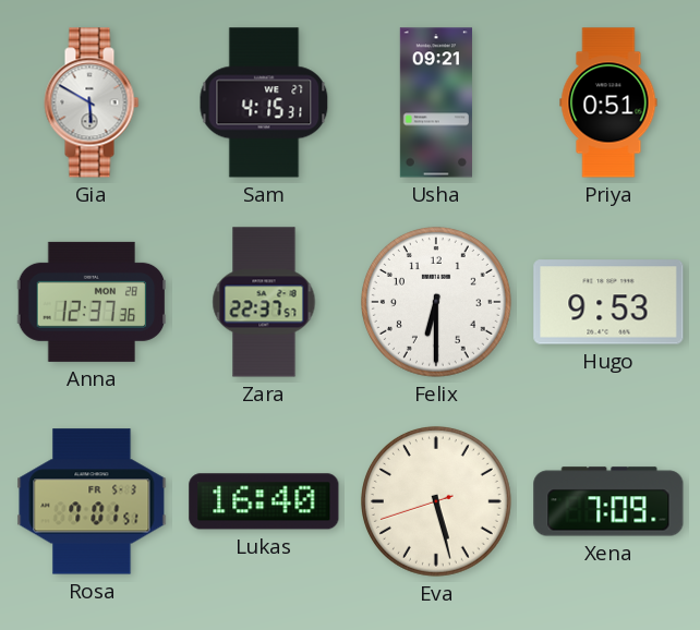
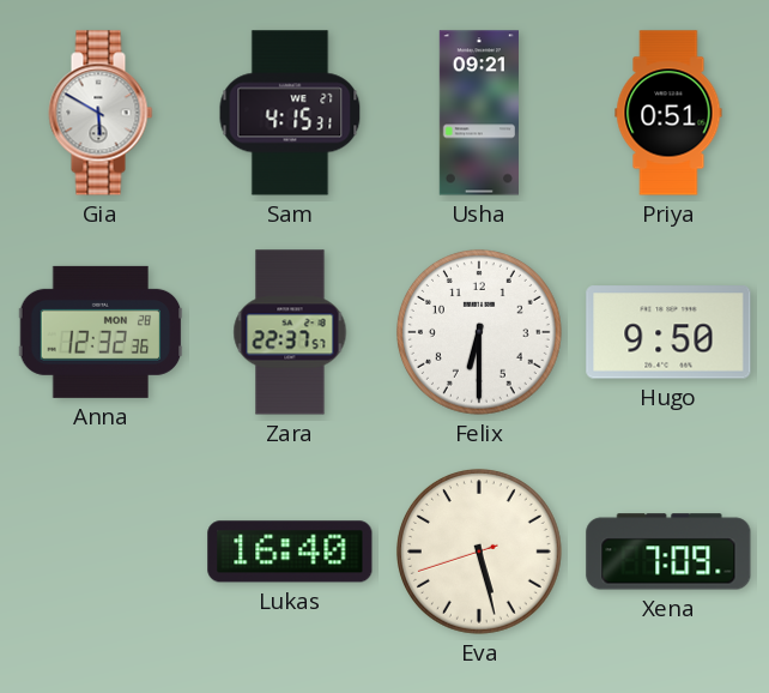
Anna: 12:37 -> 12:32
Hugo: 9:53 -> 9:50
Rosa: 7:01 -> none
